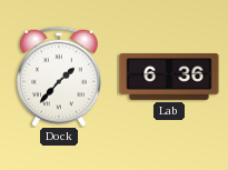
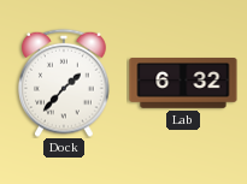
Lab: 6:36 -> 6:32
